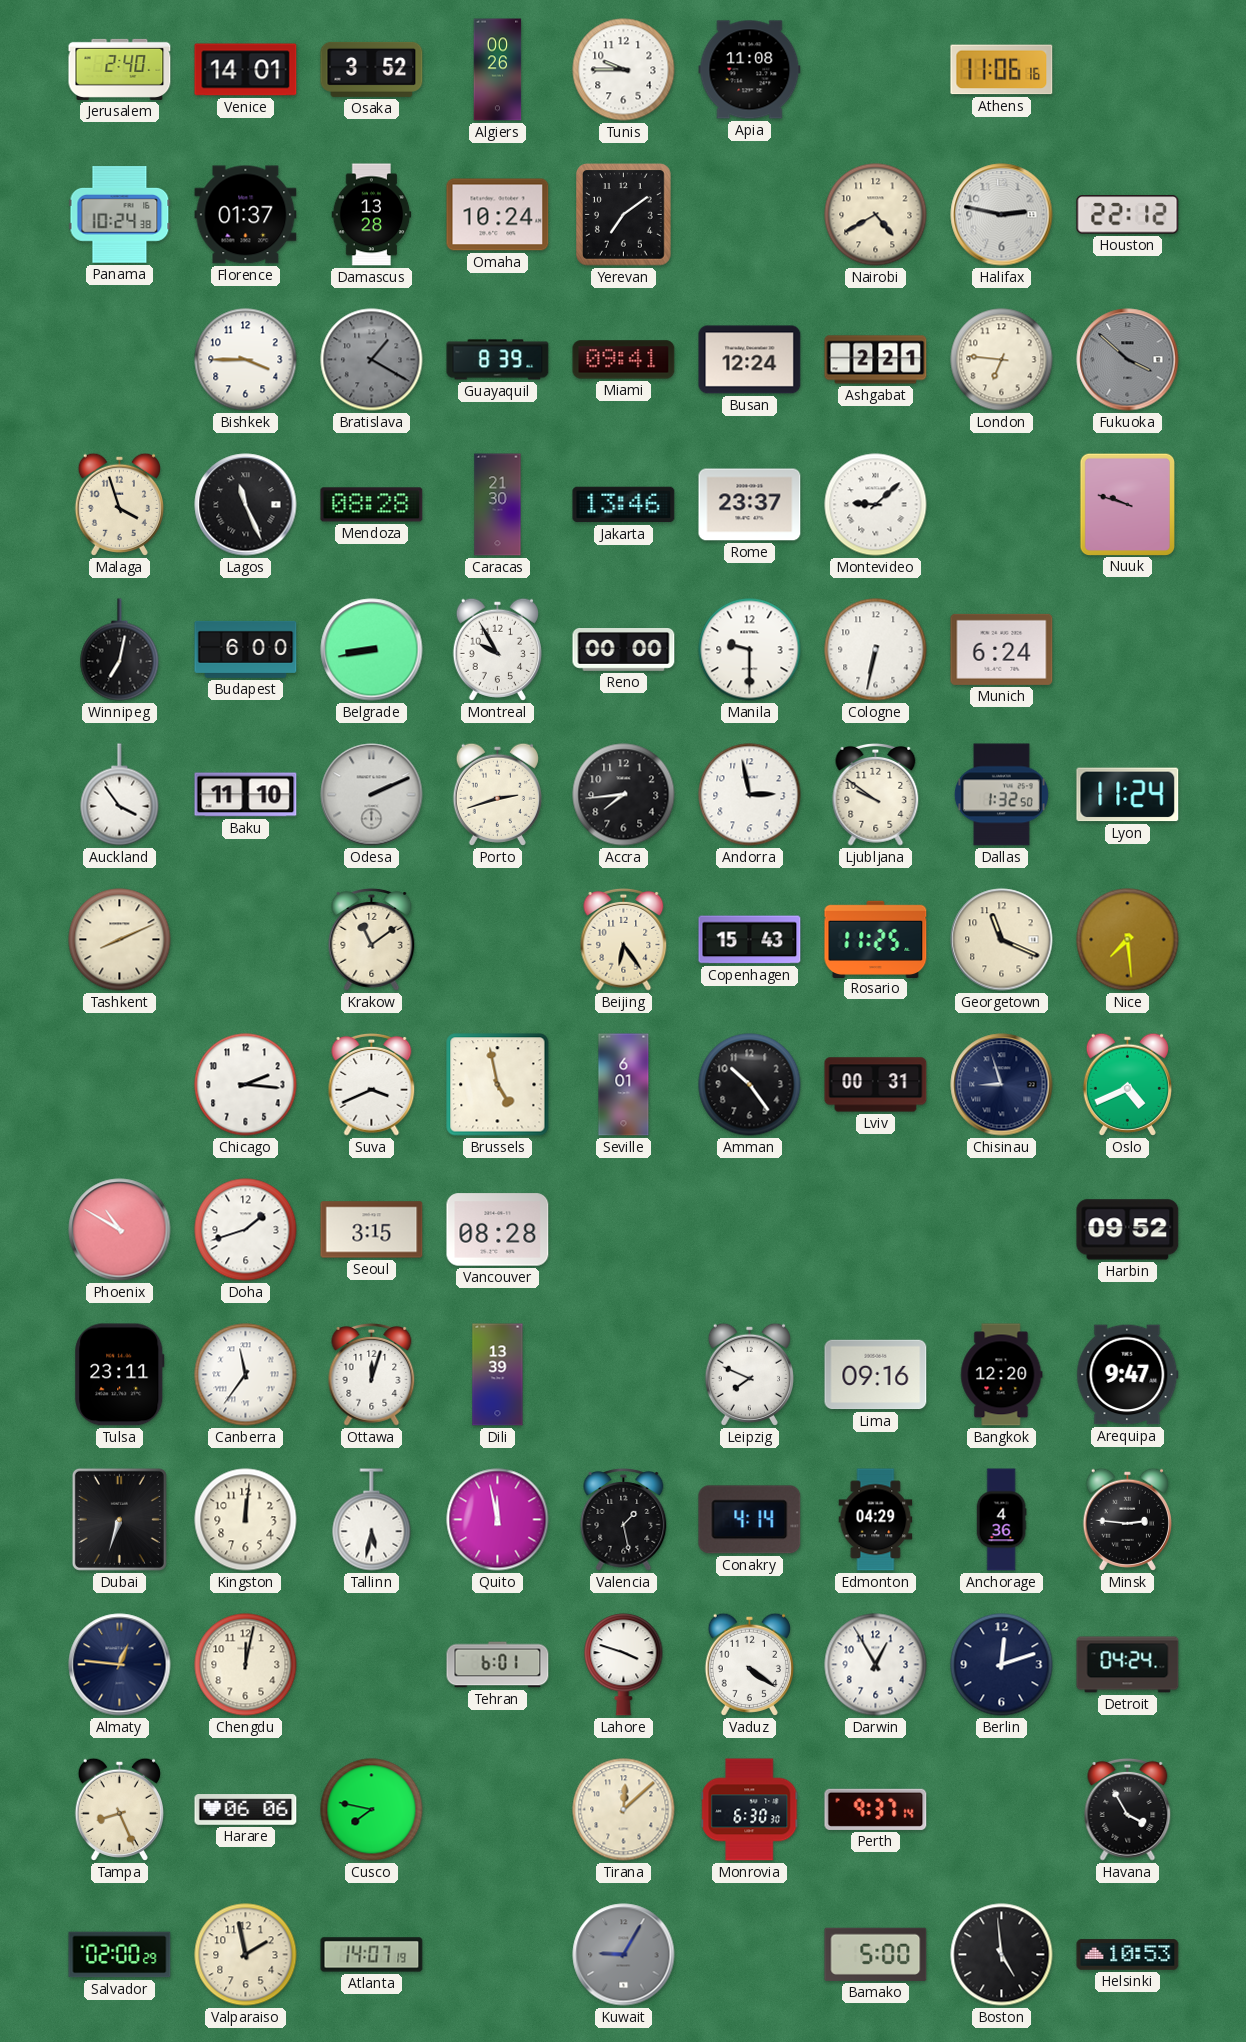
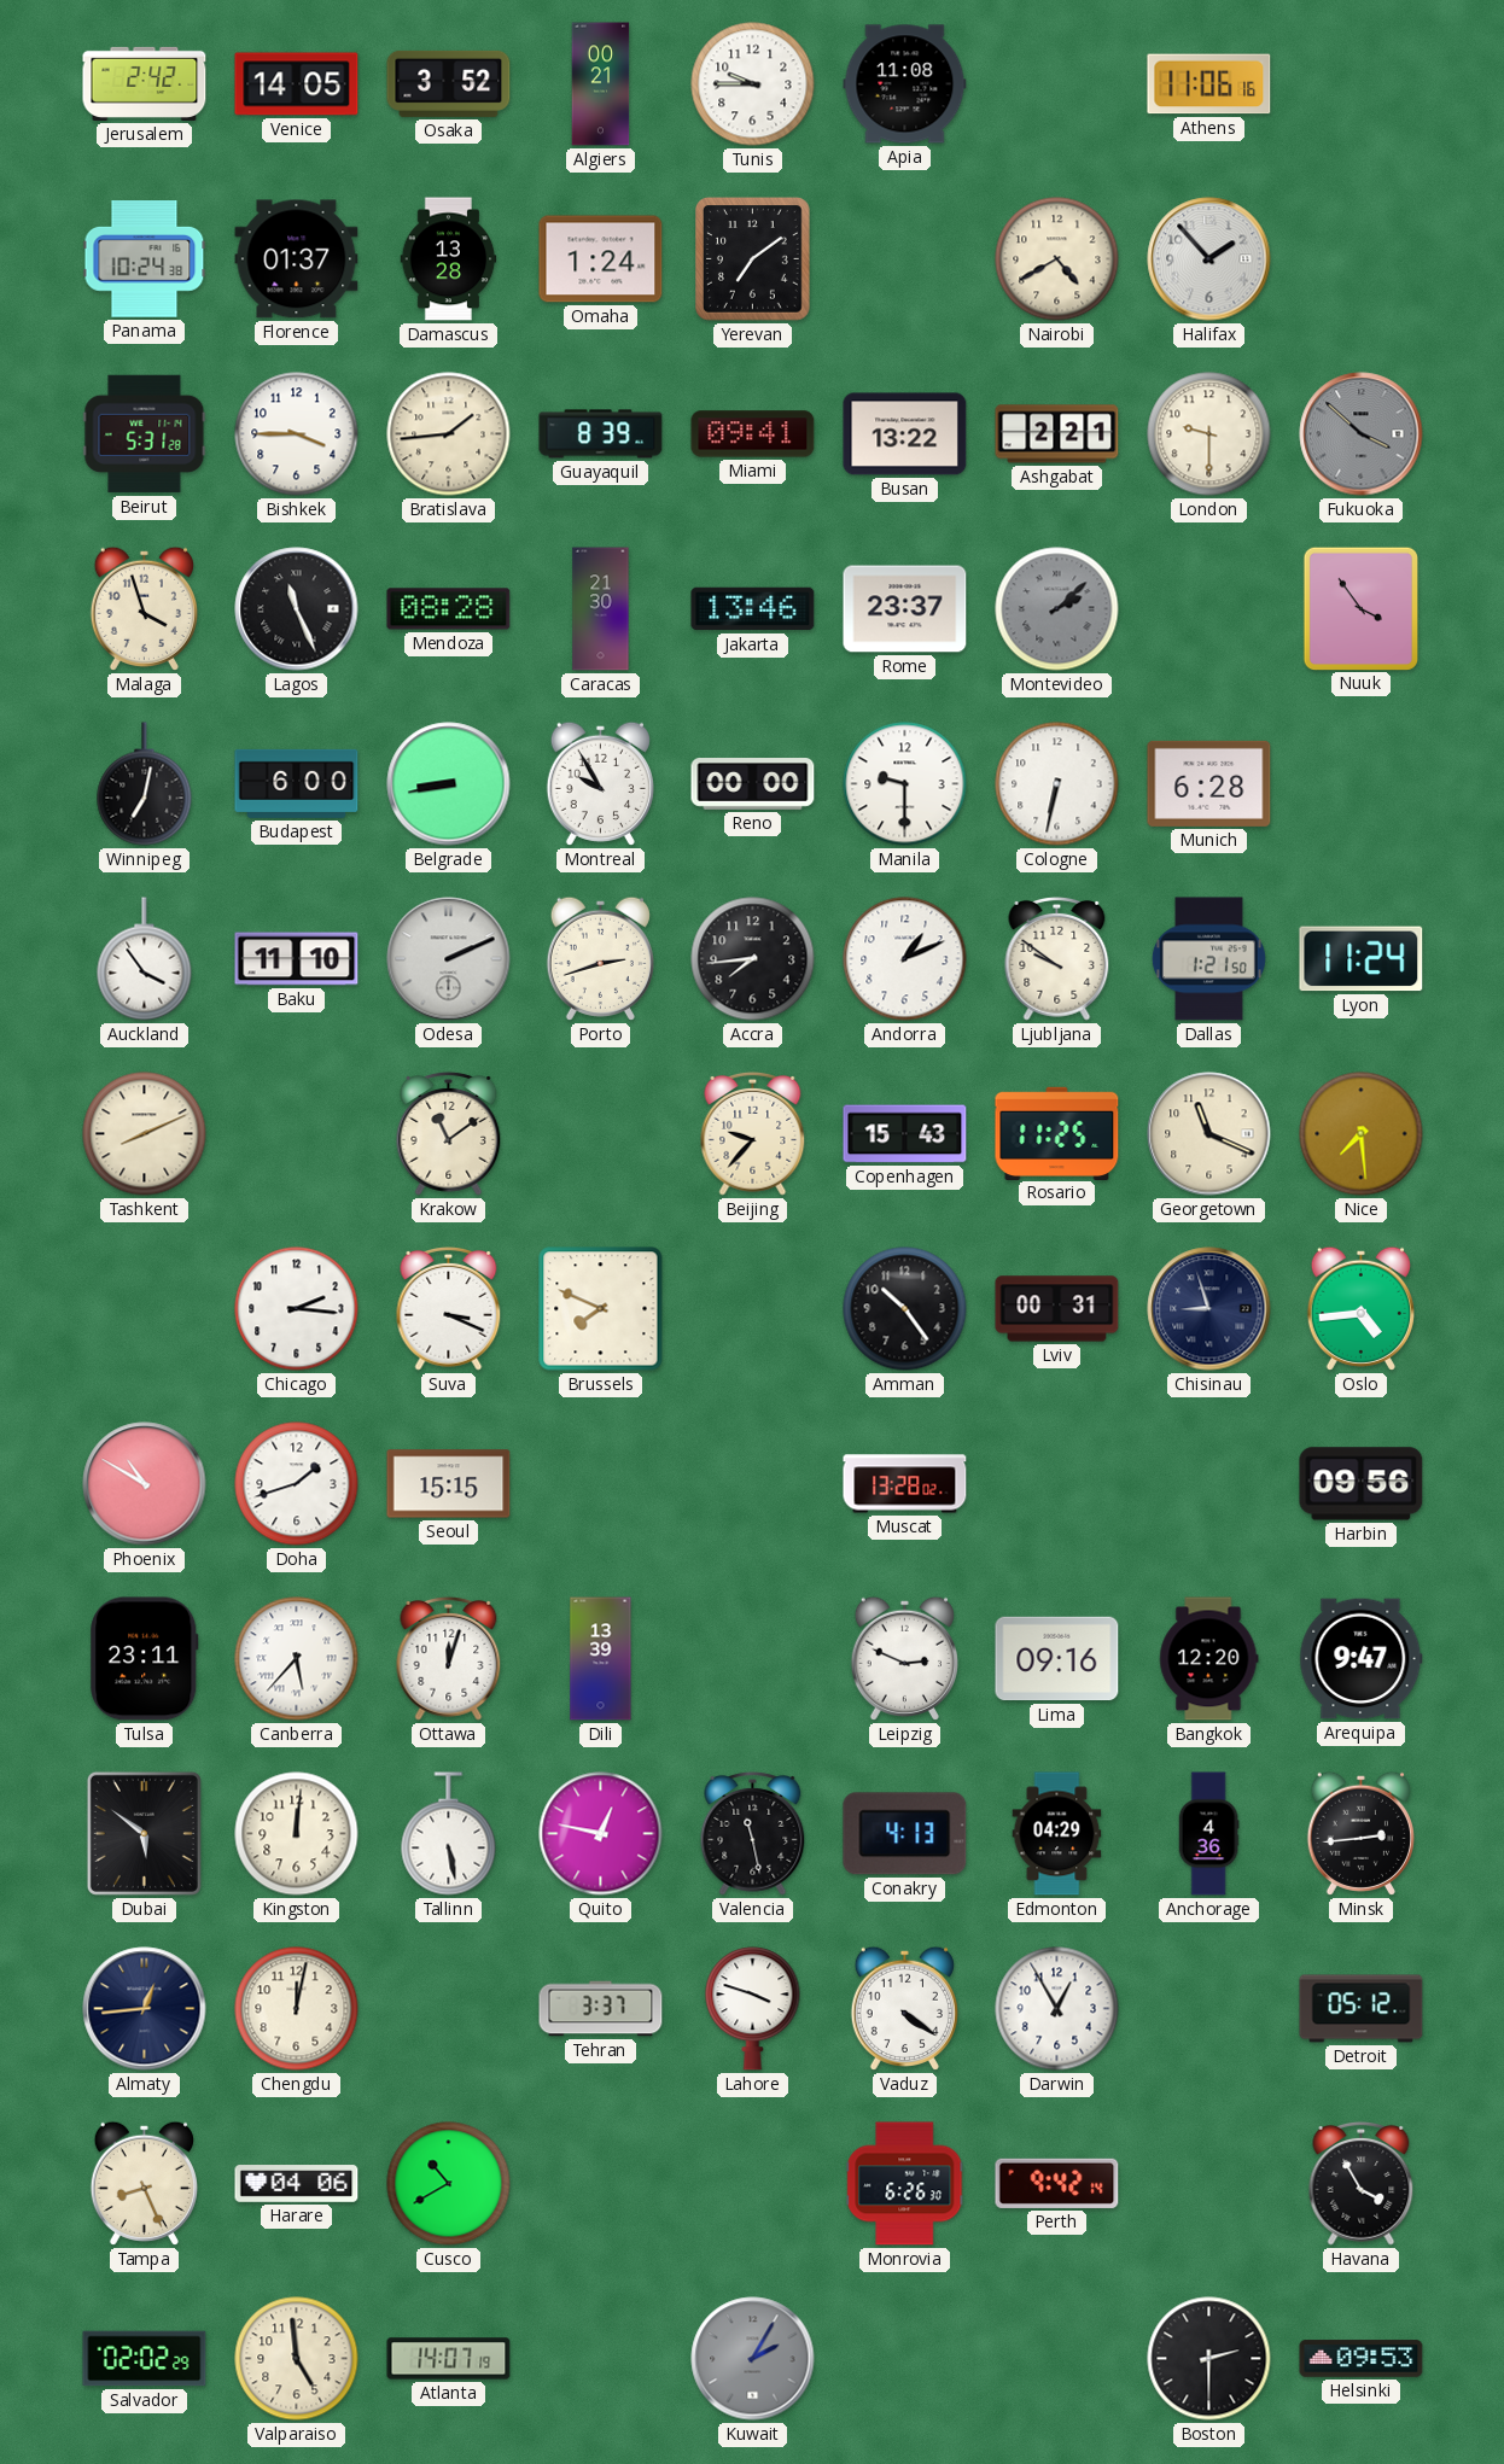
Jerusalem: 2:40 -> 2:42
Venice: 14:01 -> 14:05
Algiers: 00:26 -> 00:21
Omaha: 10:24 -> 1:24
Halifax: 2:47 -> 1:53
Houston: 22:12 -> none
Beirut: none -> 5:31
Bratislava: 1:20 -> 1:44
Bratislava dial: grey -> cream
Busan: 12:24 -> 13:22
London: 6:46 -> 9:30
Montevideo: 9:08 -> 2:08
Montevideo dial: white -> grey
Nuuk: 9:48 -> 3:54
Munich: 6:24 -> 6:28
Andorra: 2:58 -> 1:11
Dallas: 1:32 -> 1:21
Beijing: 6:24 -> 9:37
Suva: 3:41 -> 3:19
Brussels: 4:58 -> 7:49
Seville: 6:01 -> none
Oslo: 4:41 -> 4:44
Seoul: 3:15 -> 15:15
Vancouver: 08:28 -> none
Muscat: none -> 13:28
Harbin: 09:52 -> 09:56
Canberra: 11:36 -> 5:37
Leipzig: 7:49 -> 2:49
Dubai: 6:33 -> 5:51
Tallinn: 5:32 -> 5:28
Quito: 11:58 -> 12:47
Valencia: 1:28 -> 11:28
Conakry: 4:14 -> 4:13
Minsk: 2:46 -> 2:44
Almaty: 12:46 -> 12:44
Tehran: 6:01 -> 3:37
Berlin: 12:12 -> none
Detroit: 04:24 -> 05:12
Harare: 06:06 -> 04:06
Cusco: 7:47 -> 10:40
Tirana: 12:08 -> none
Monrovia: 6:30 -> 6:26
Perth: 9:37 -> 9:42
Salvador: 02:00 -> 02:02
Valparaiso: 1:58 -> 4:59
Kuwait: 9:05 -> 2:05
Bamako: 5:00 -> none
Boston: 4:59 -> 2:30
Helsinki: 10:53 -> 09:53
